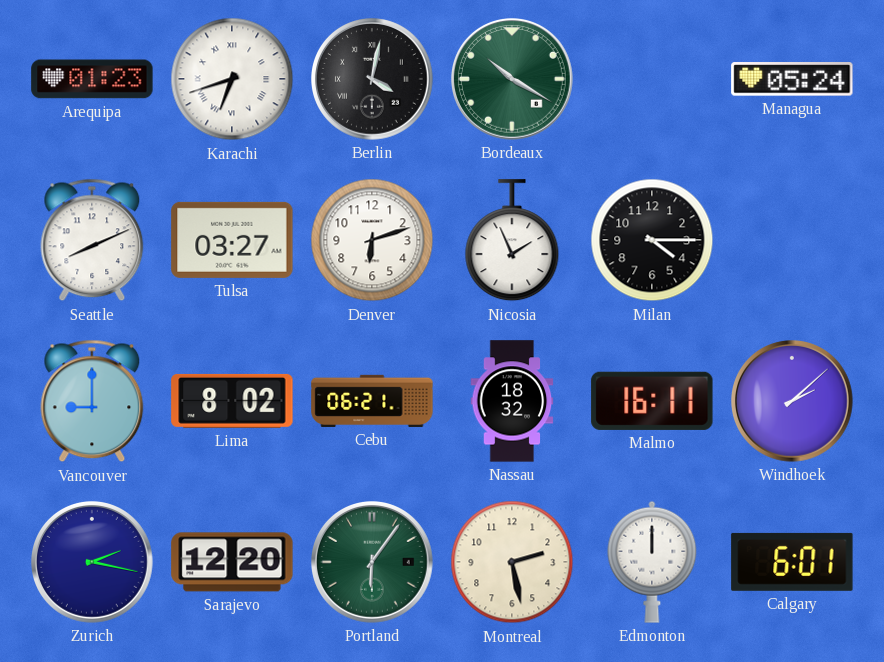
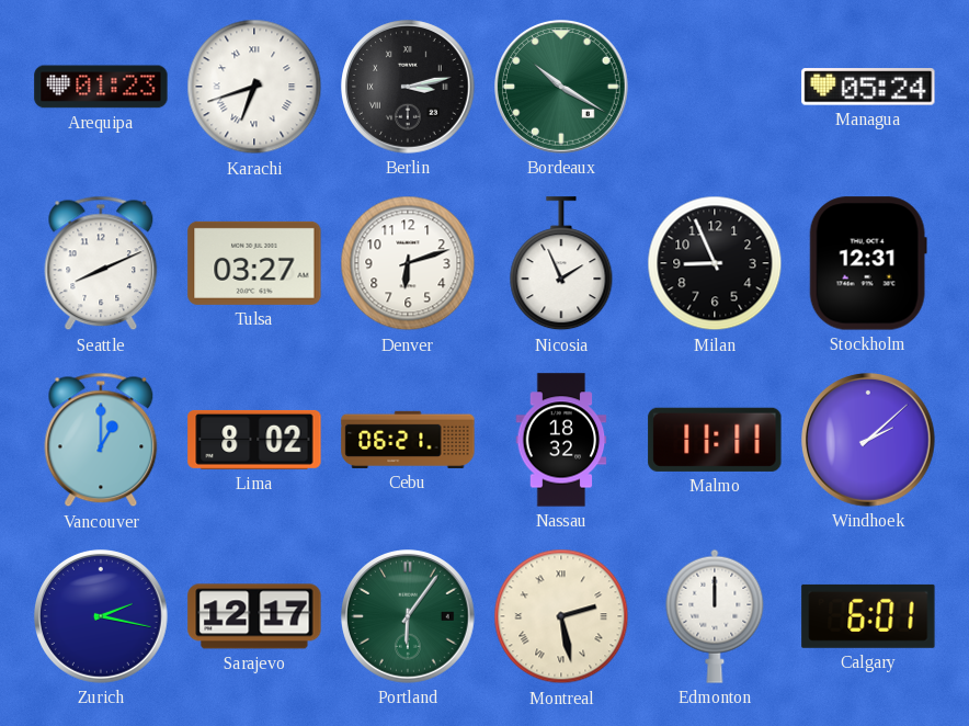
Berlin: 4:02 -> 3:13
Milan: 4:15 -> 8:56
Stockholm: none -> 12:31
Vancouver: 9:00 -> 1:00
Malmo: 16:11 -> 11:11
Sarajevo: 12:20 -> 12:17
Montreal numerals: Arabic -> Roman
